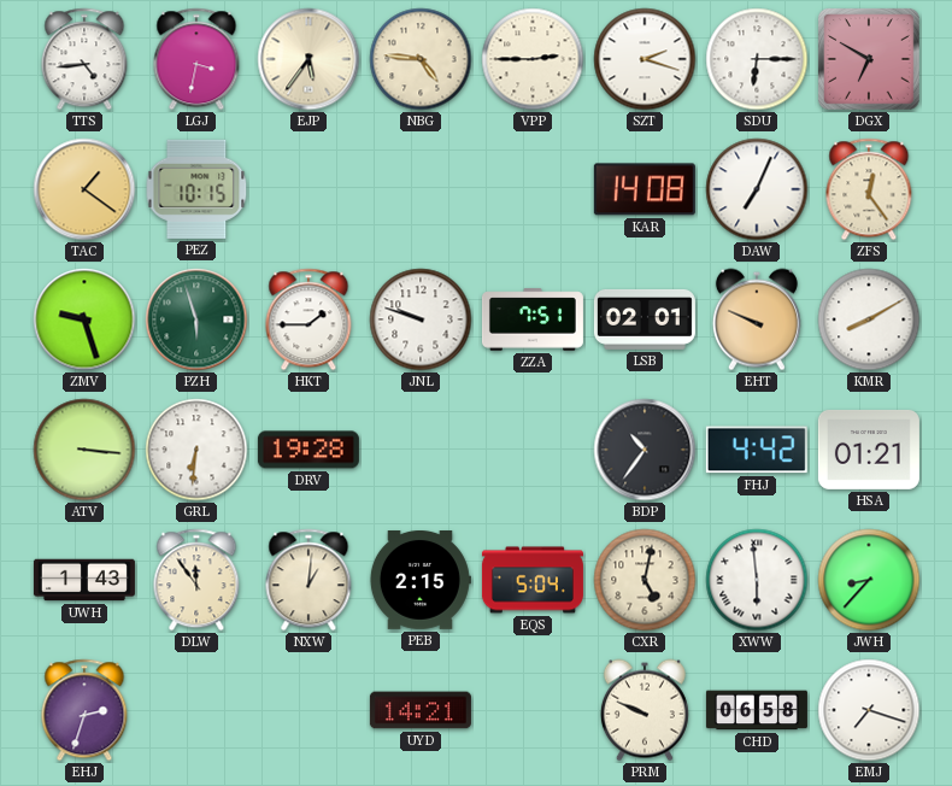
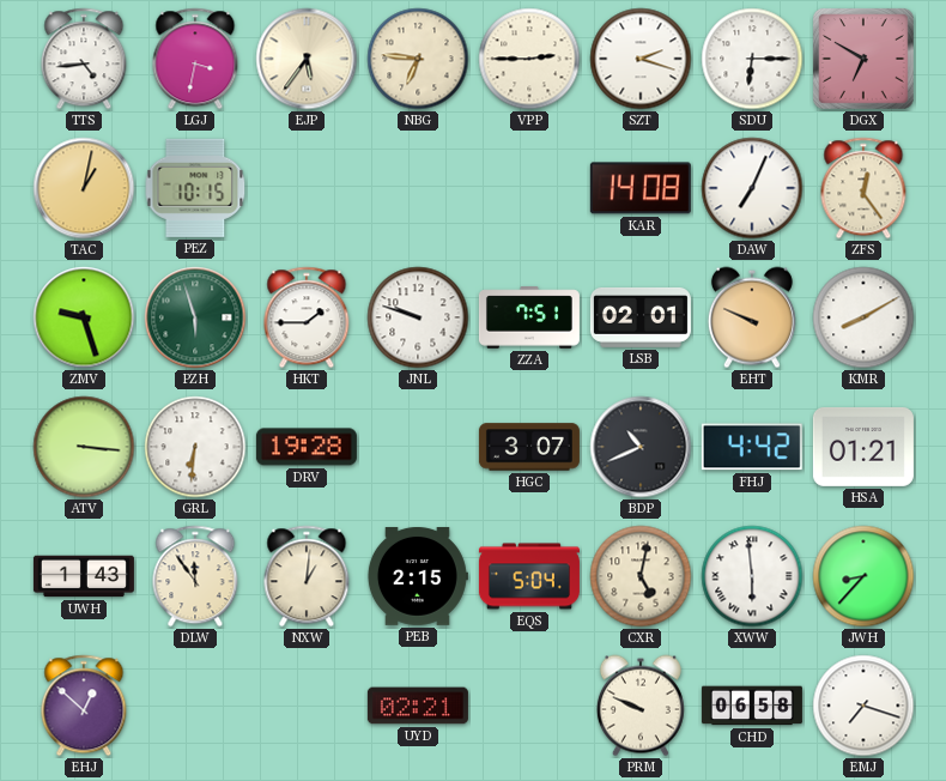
NBG: 4:46 -> 6:46
TAC: 1:21 -> 1:02
HGC: none -> 3:07
BDP: 10:36 -> 10:41
EHJ: 2:33 -> 12:52
UYD: 14:21 -> 02:21
